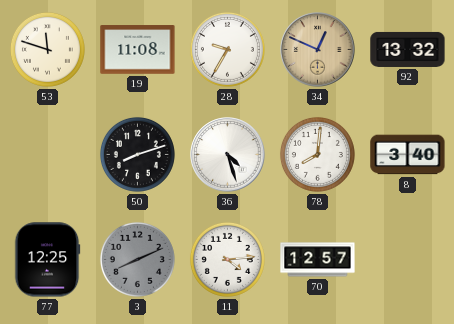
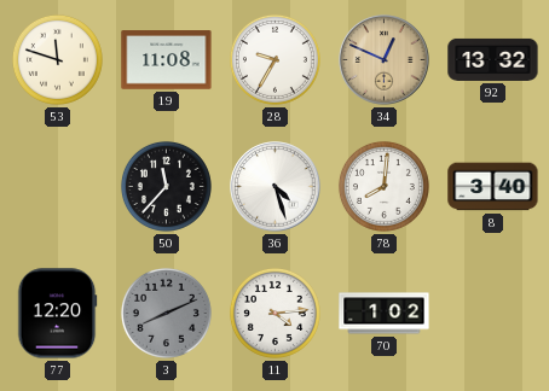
50: 8:12 -> 11:37
77: 12:25 -> 12:20
70: 12:57 -> 1:02
